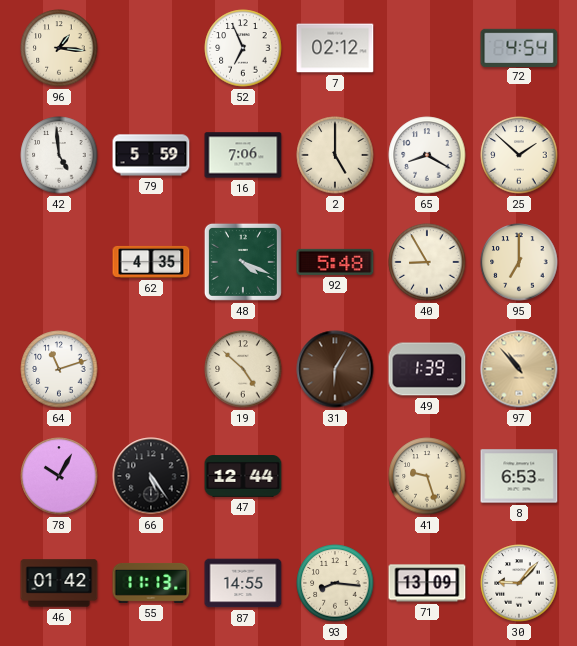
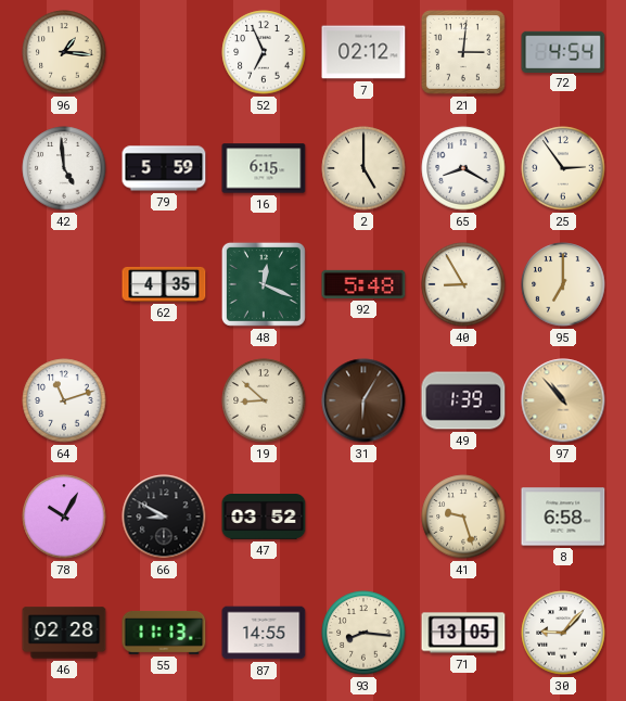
21: none -> 3:01
16: 7:06 -> 6:15
25: 1:52 -> 2:54
48: 4:19 -> 12:19
19: 4:52 -> 8:52
66: 5:24 -> 8:50
47: 12:44 -> 03:52
8: 6:53 -> 6:58
46: 01:42 -> 02:28
71: 13:09 -> 13:05
